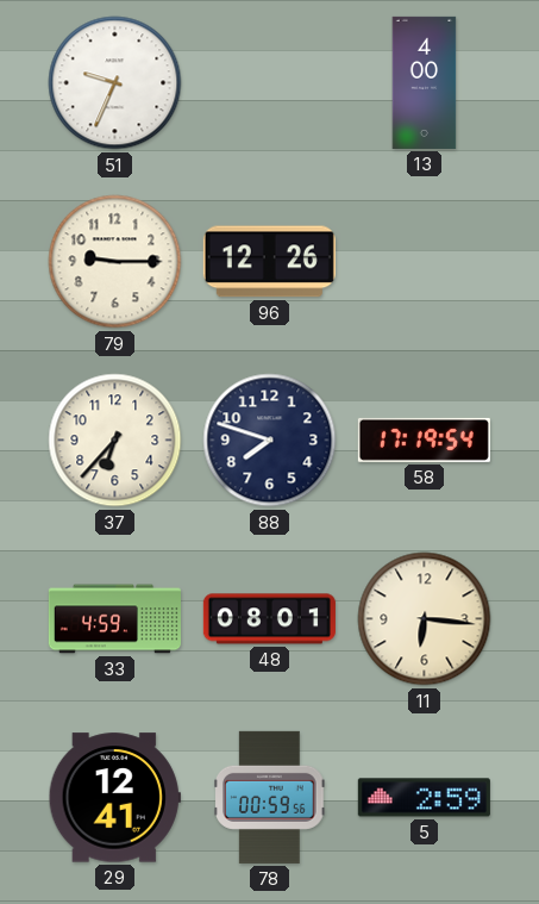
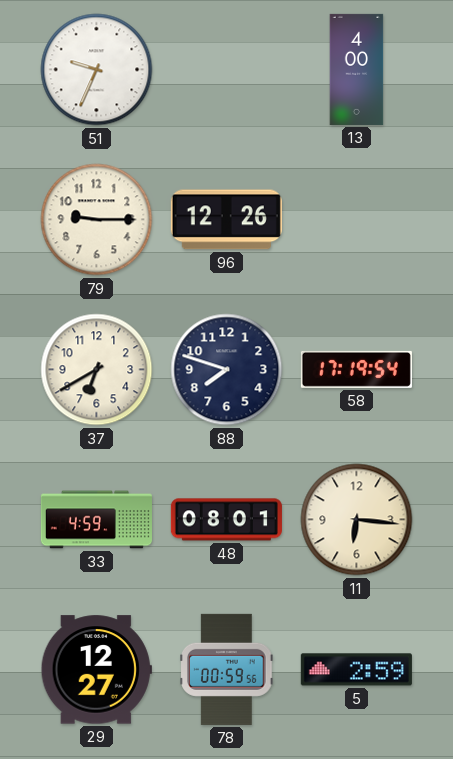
37: 6:37 -> 6:40
29: 12:41 -> 12:27
